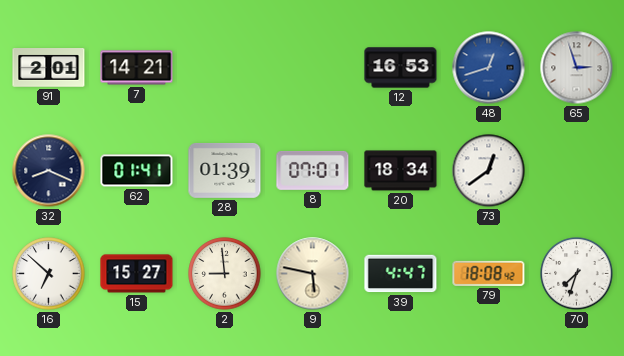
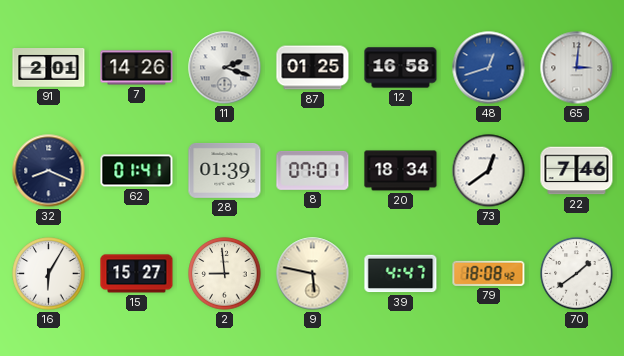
7: 14:21 -> 14:26
11: none -> 2:18
87: none -> 01:25
12: 16:53 -> 16:58
65: 2:57 -> 3:01
22: none -> 7:46
16: 6:52 -> 6:05
70: 7:33 -> 1:39
